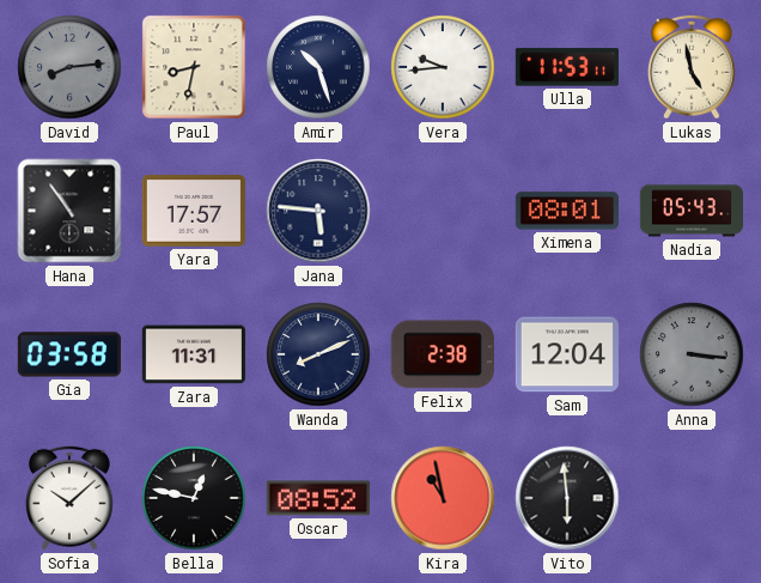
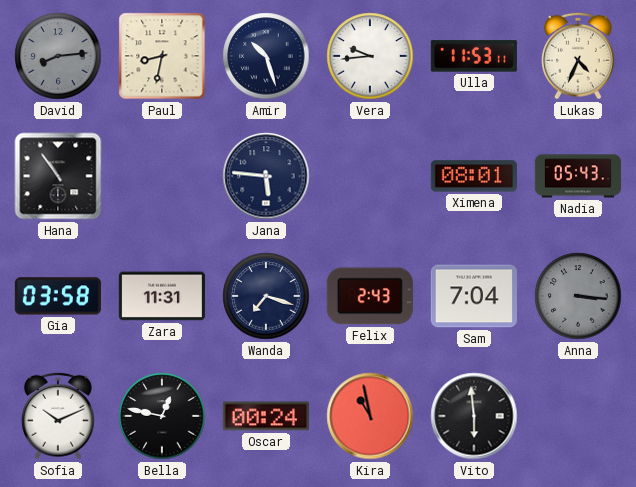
Lukas: 4:58 -> 4:34
Yara: 17:57 -> none
Wanda: 8:11 -> 7:18
Felix: 2:38 -> 2:43
Sam: 12:04 -> 7:04
Sofia: 10:08 -> 10:11
Oscar: 08:52 -> 00:24
